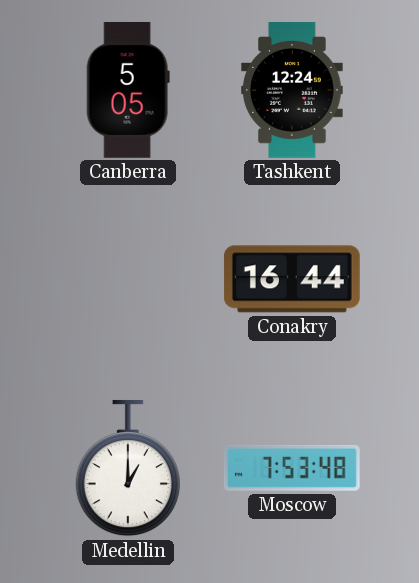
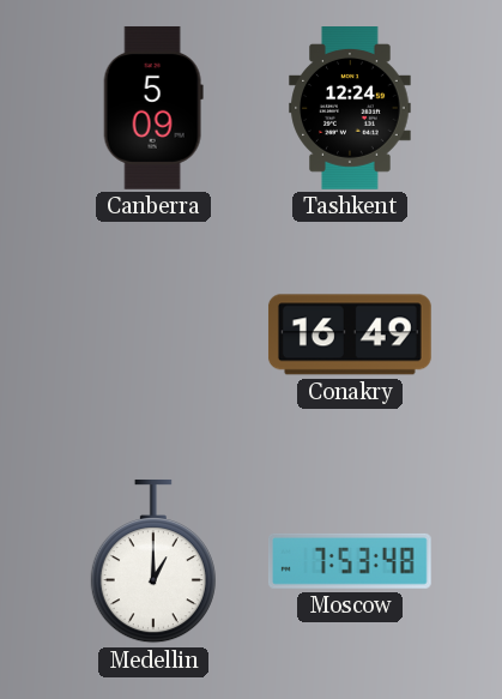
Canberra: 5:05 -> 5:09
Conakry: 16:44 -> 16:49
